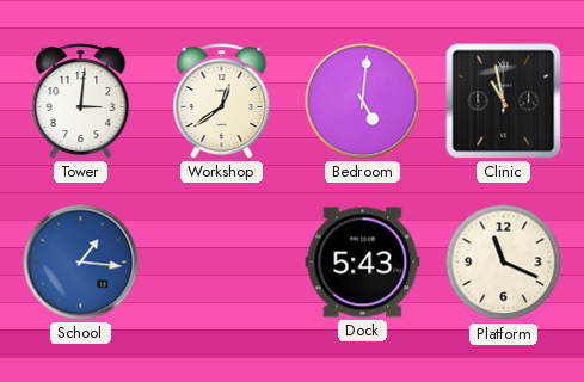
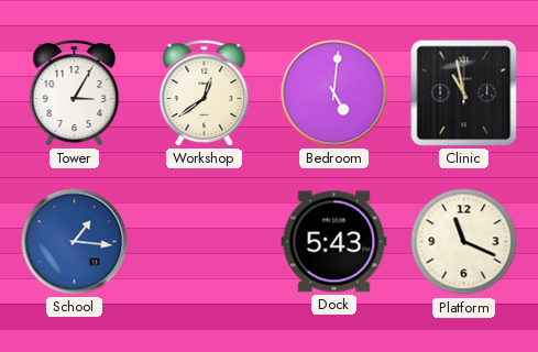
Tower: 3:01 -> 3:05
